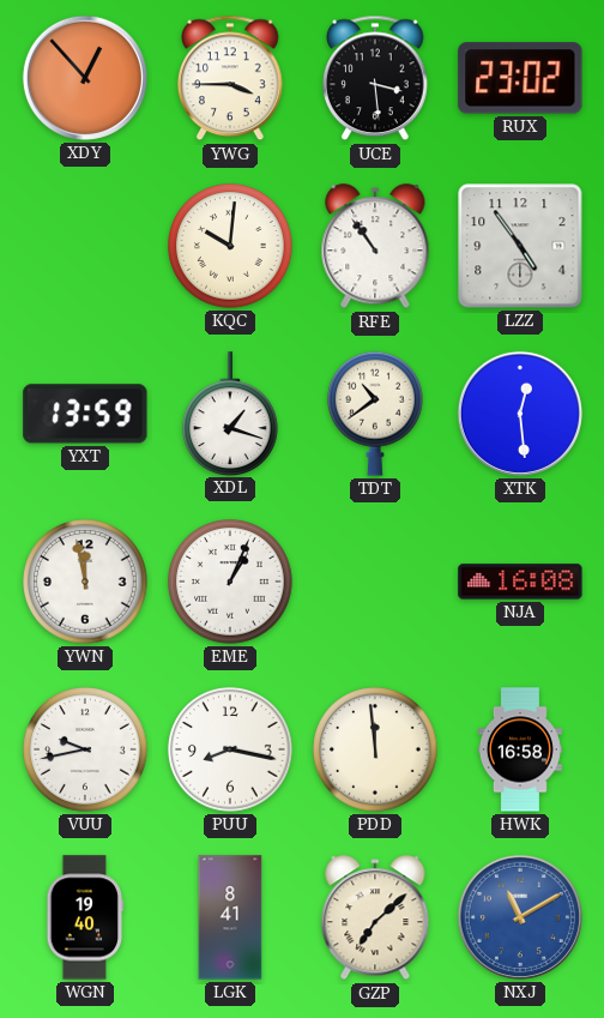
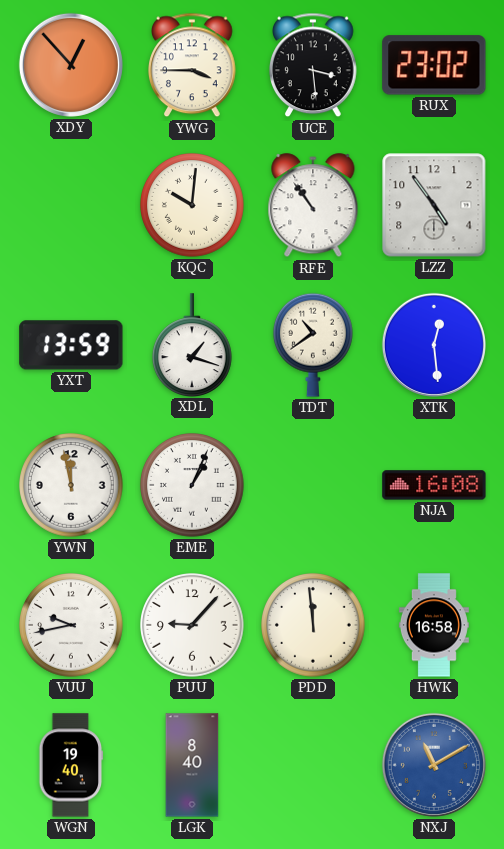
PUU: 8:17 -> 9:07
LGK: 8:41 -> 8:40
GZP: 7:08 -> none
